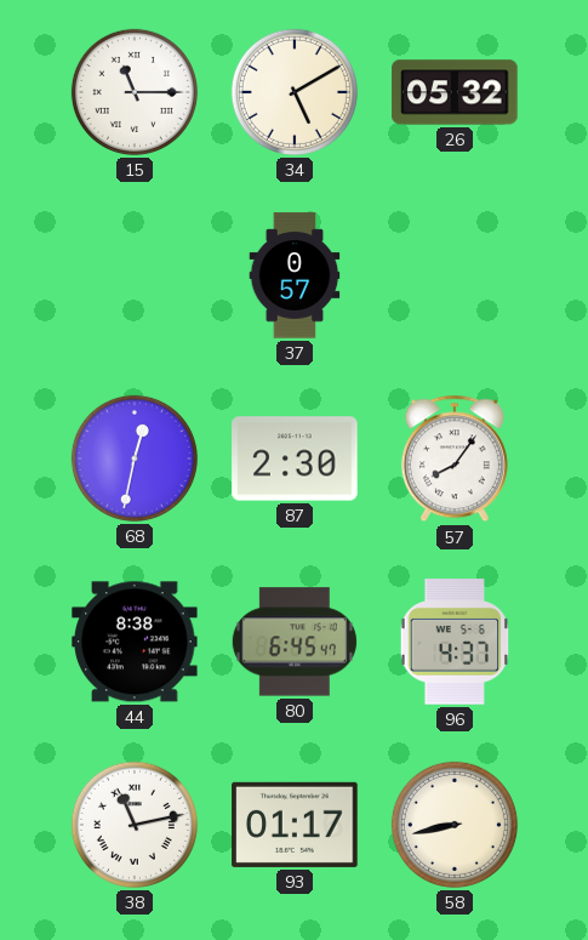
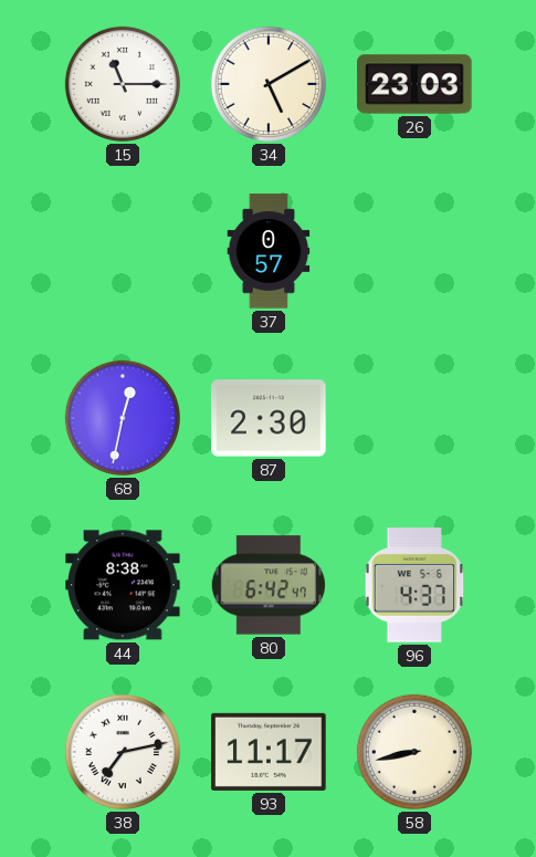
26: 05:32 -> 23:03
57: 8:06 -> none
80: 6:45 -> 6:42
38: 11:13 -> 7:13
93: 01:17 -> 11:17
